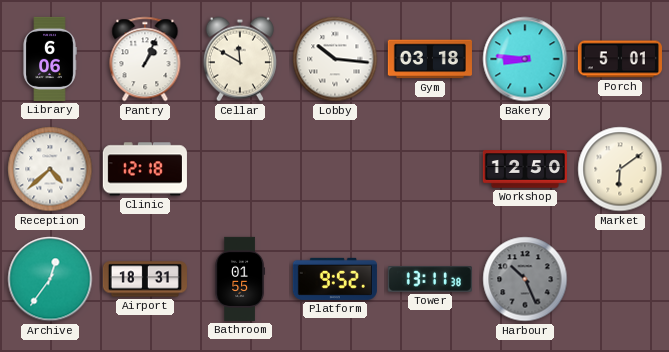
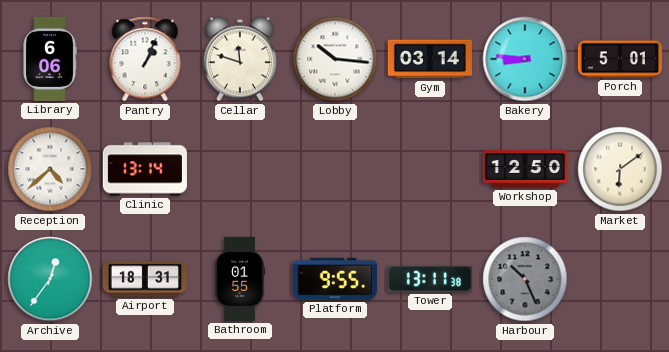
Cellar: 11:50 -> 11:48
Gym: 03:18 -> 03:14
Clinic: 12:18 -> 13:14
Platform: 9:52 -> 9:55
